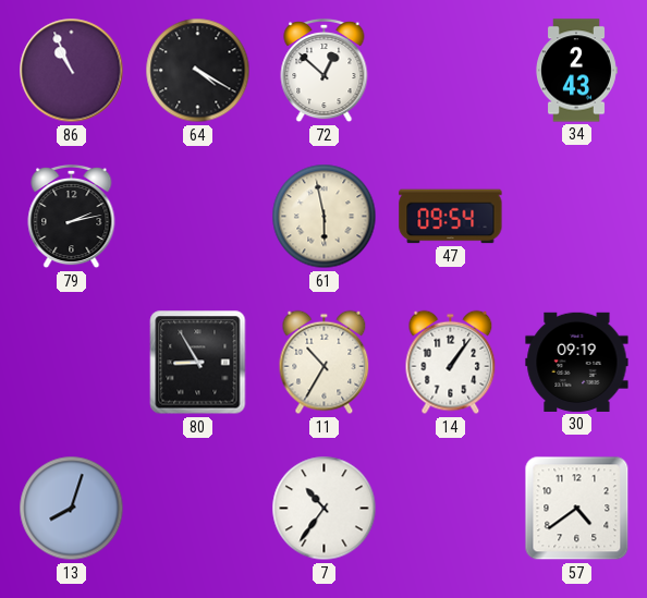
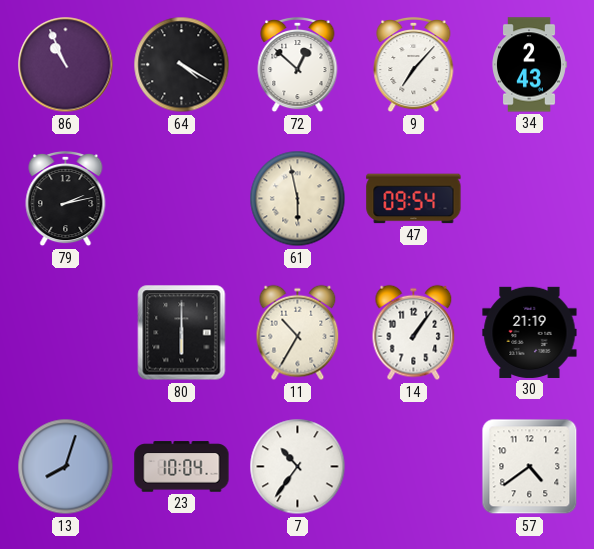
9: none -> 7:07
80: 8:55 -> 6:00
30: 09:19 -> 21:19
23: none -> 10:04
